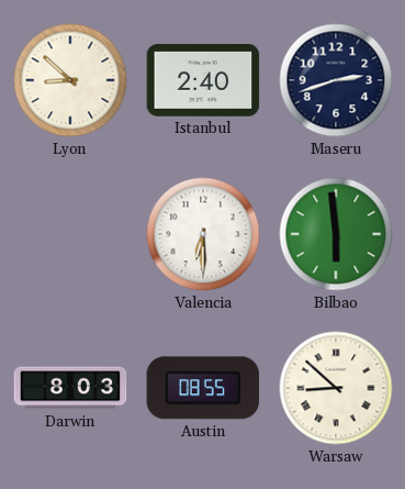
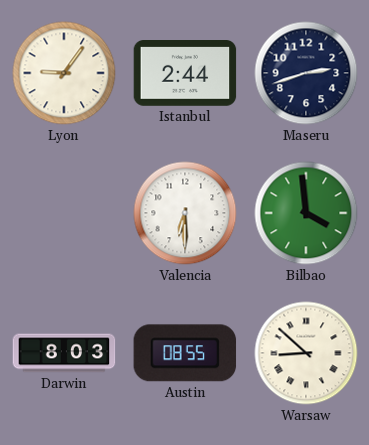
Lyon: 8:52 -> 9:06
Istanbul: 2:40 -> 2:44
Bilbao: 5:59 -> 3:59
